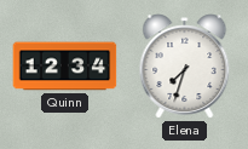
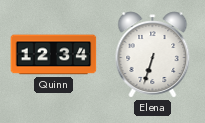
Elena: 7:33 -> 6:33
